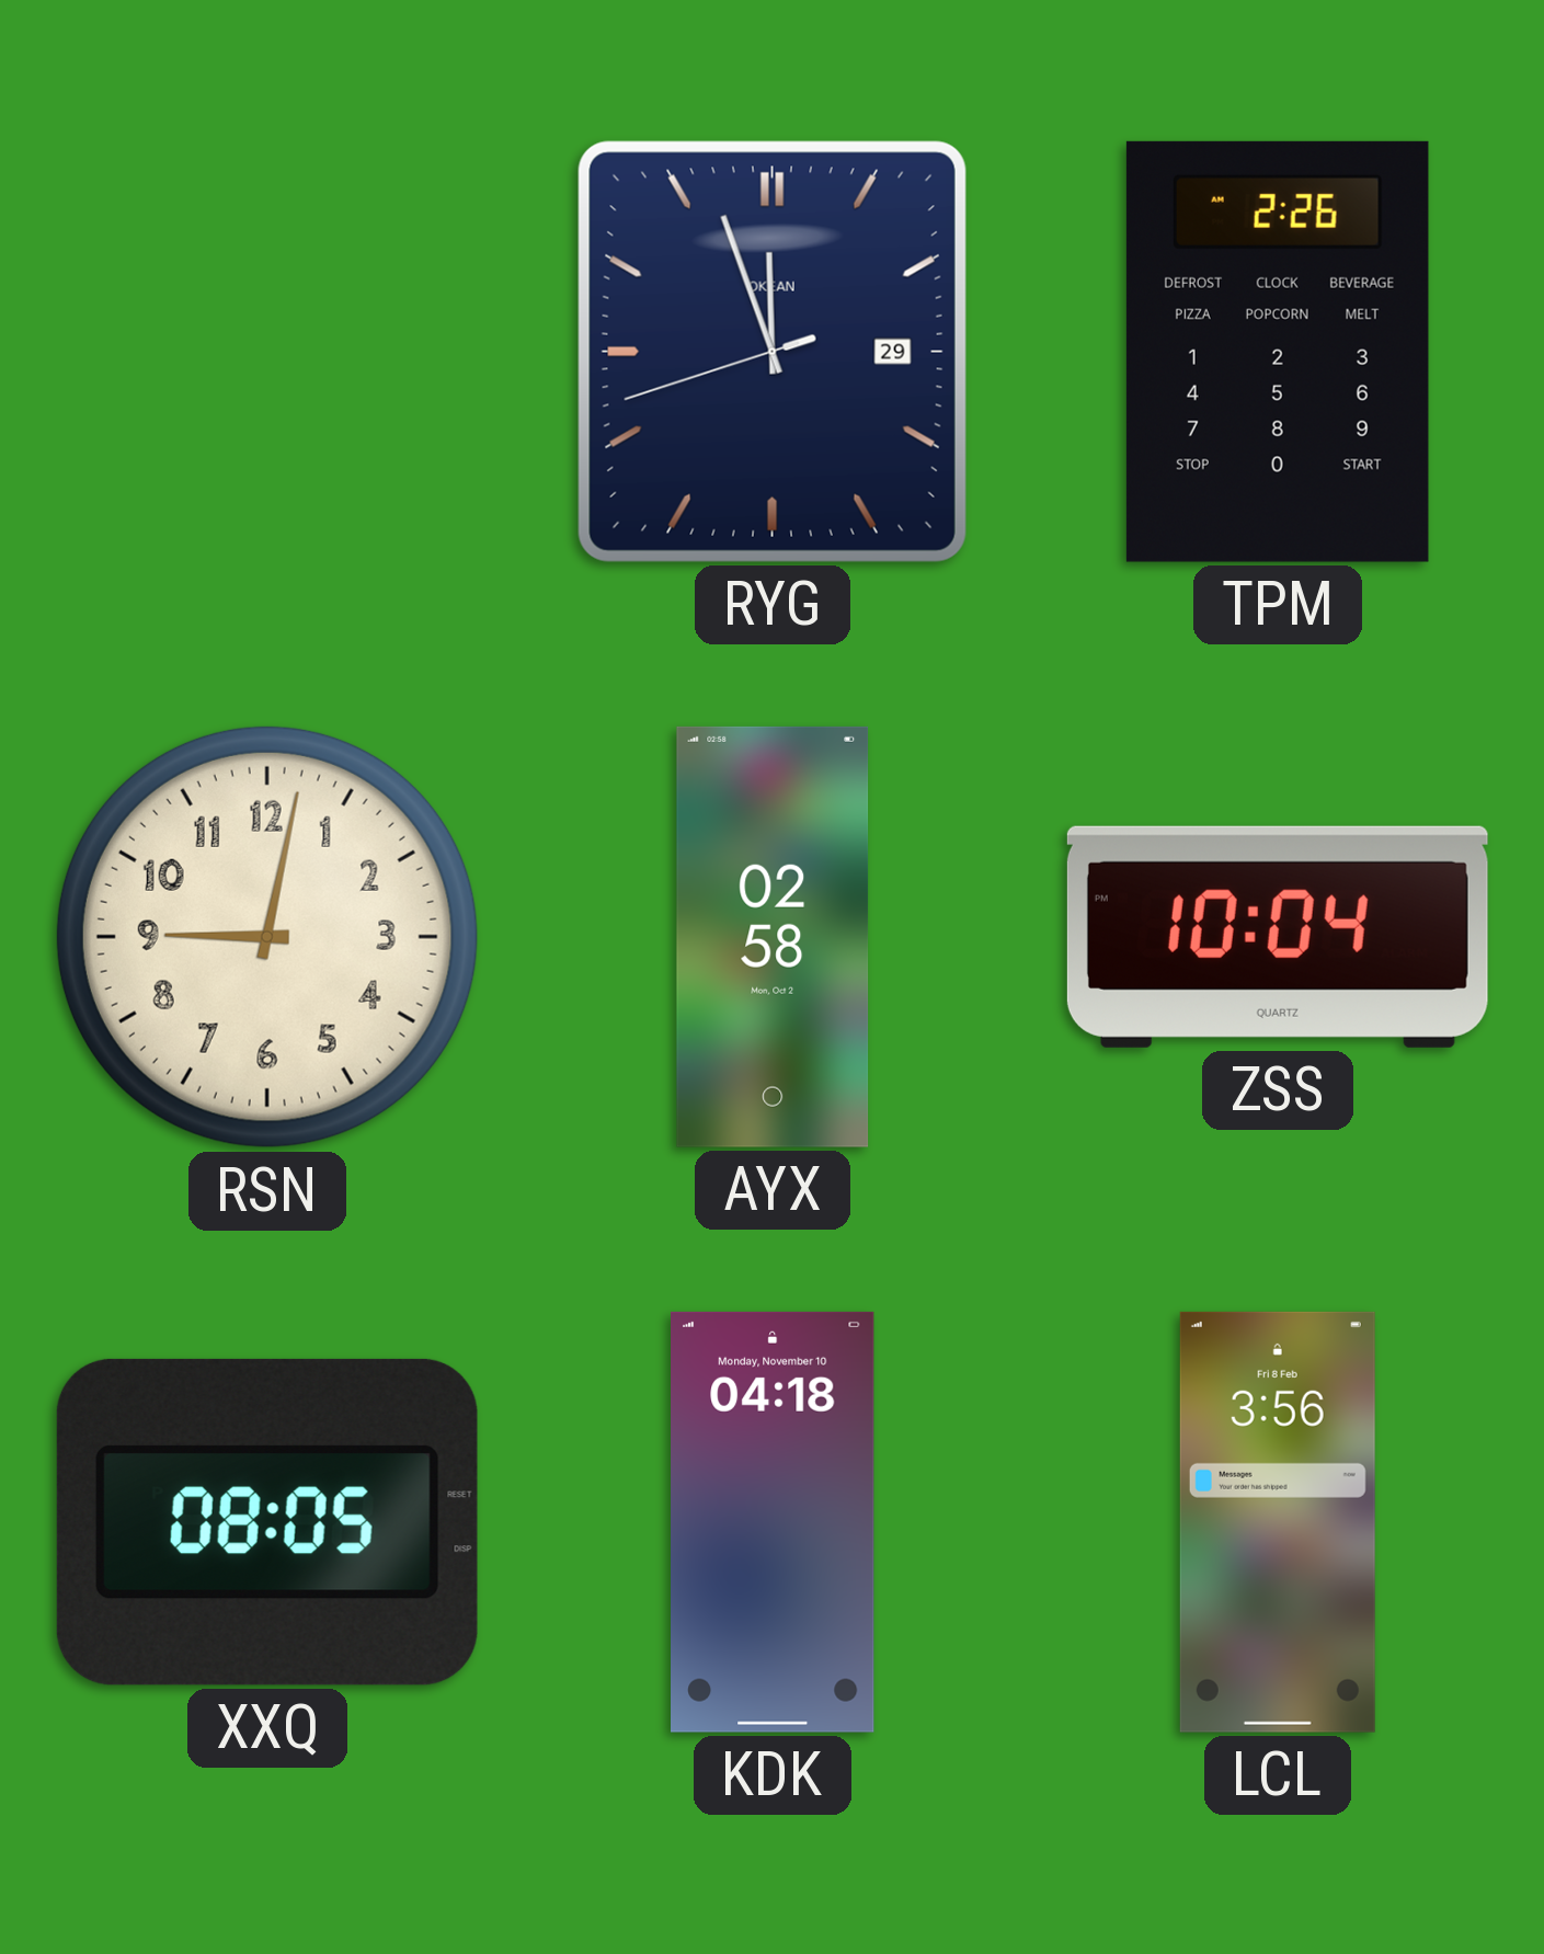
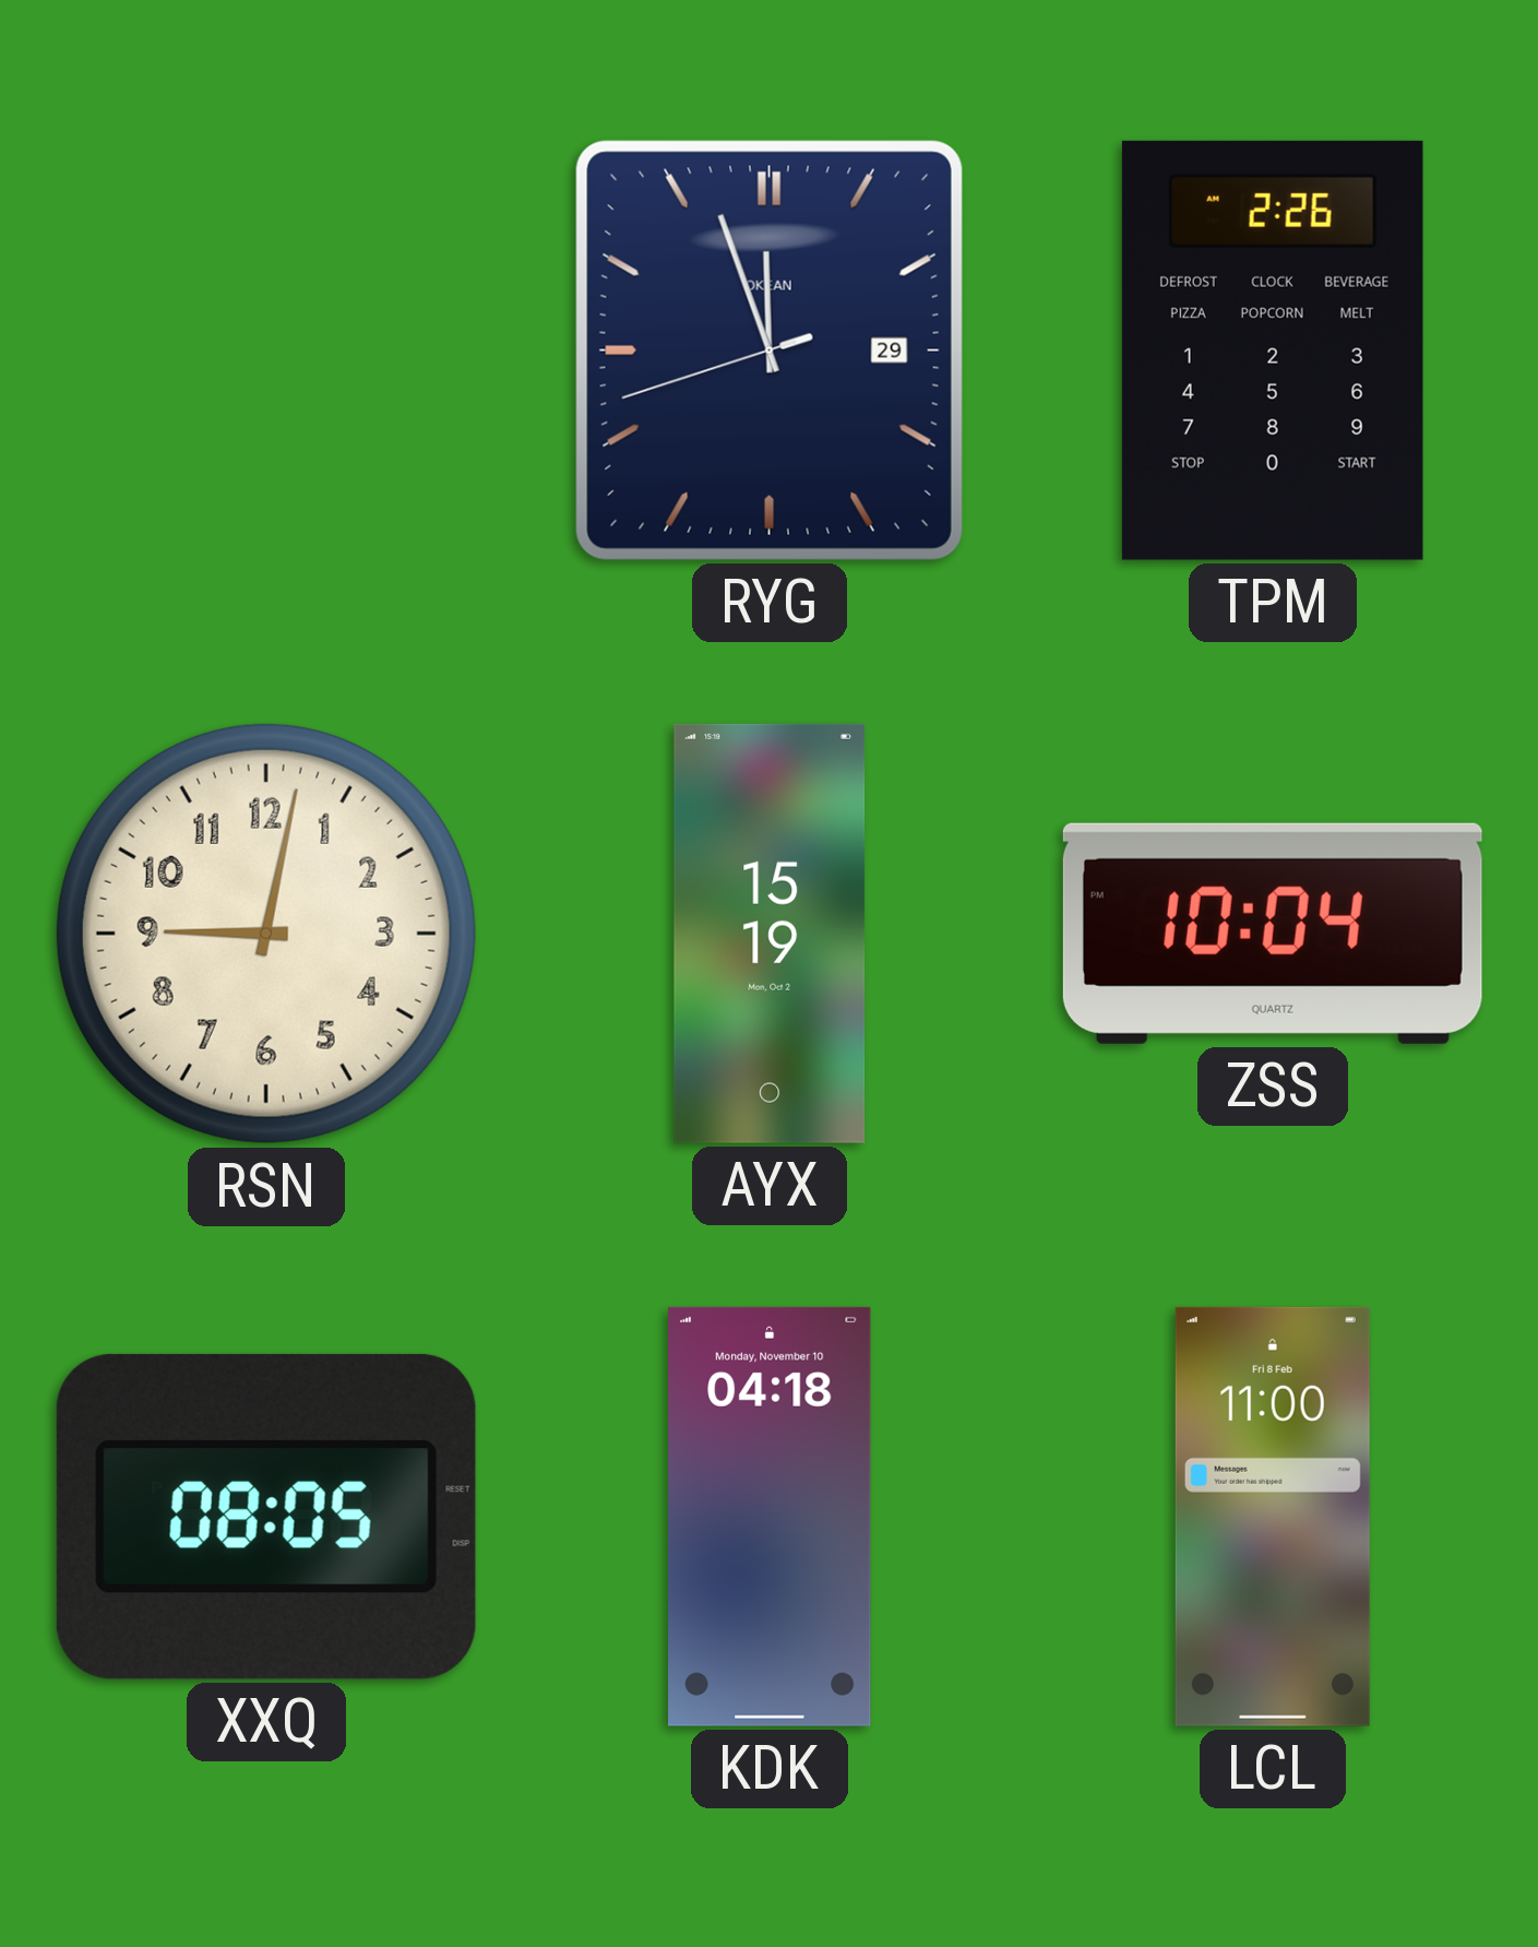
AYX: 02:58 -> 15:19
LCL: 3:56 -> 11:00
